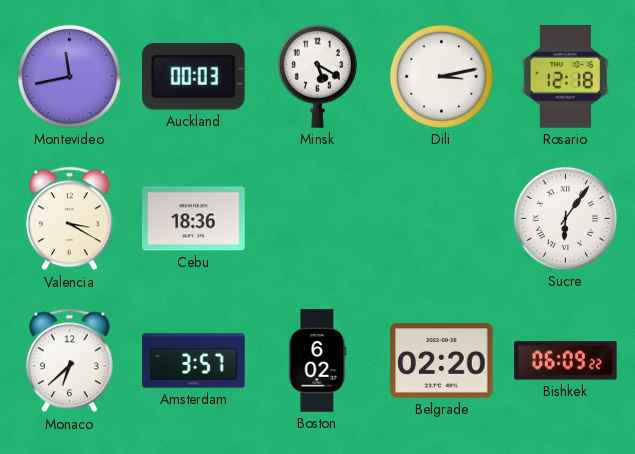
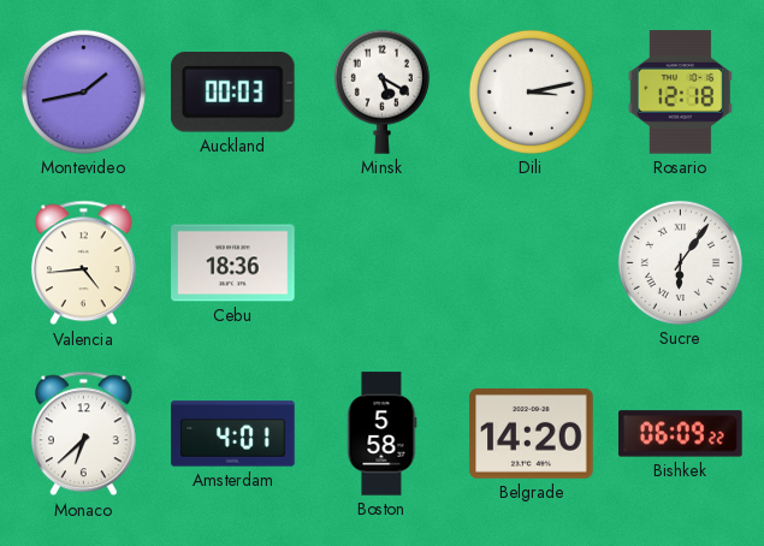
Montevideo: 11:43 -> 1:43
Valencia: 3:20 -> 4:44
Amsterdam: 3:57 -> 4:01
Boston: 6:02 -> 5:58
Belgrade: 02:20 -> 14:20
